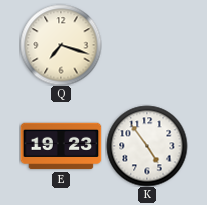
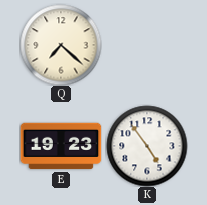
Q: 7:18 -> 7:22
